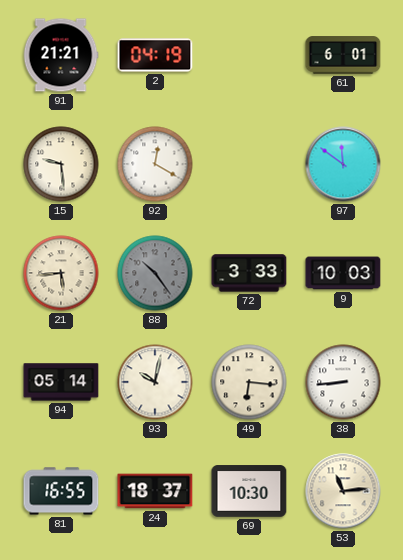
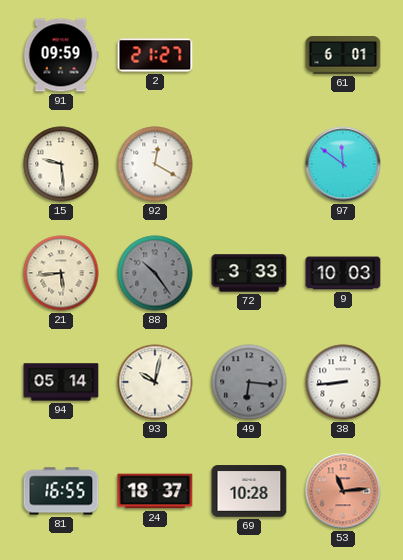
91: 21:21 -> 09:59
2: 04:19 -> 21:27
49 dial: cream -> grey
69: 10:30 -> 10:28
53 dial: cream -> salmon
